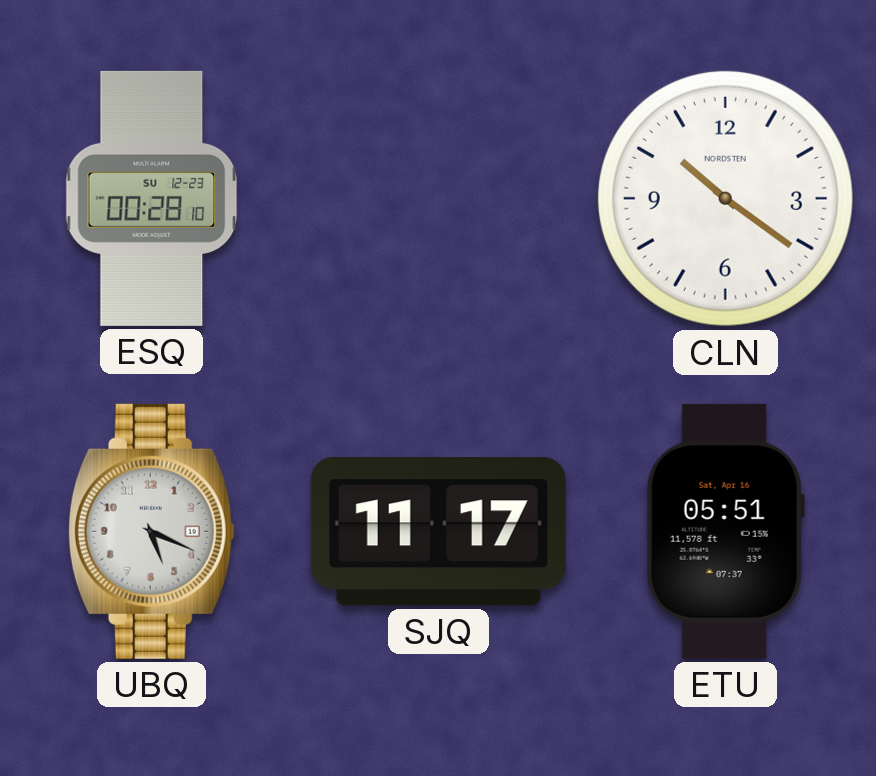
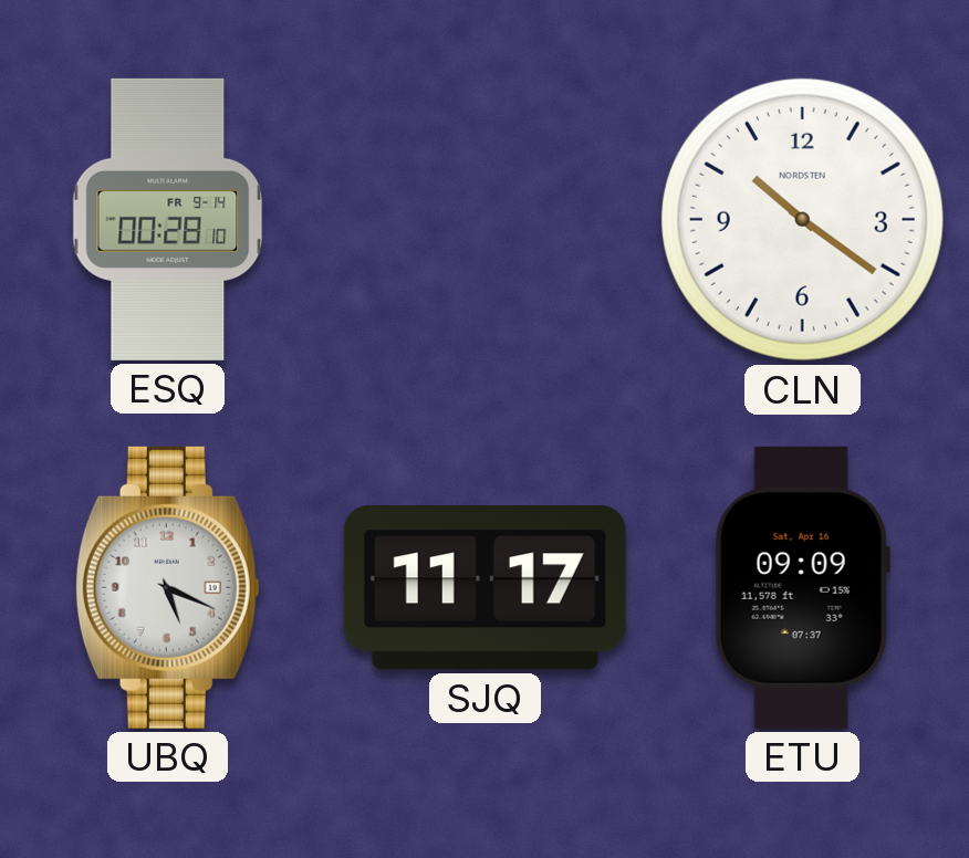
ESQ date: SU 12-23 -> FR 9-14
ETU: 05:51 -> 09:09
